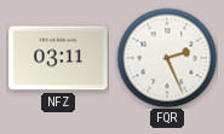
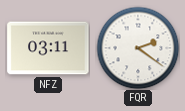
FQR: 2:26 -> 2:21
